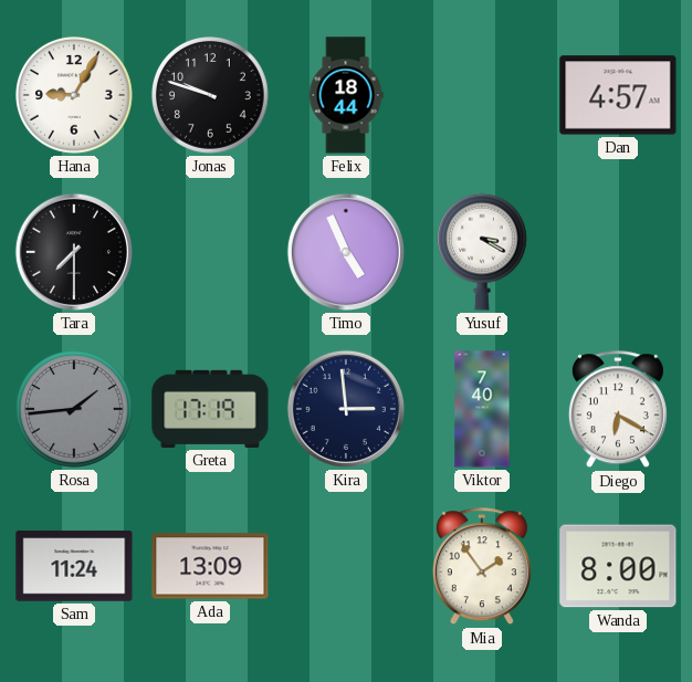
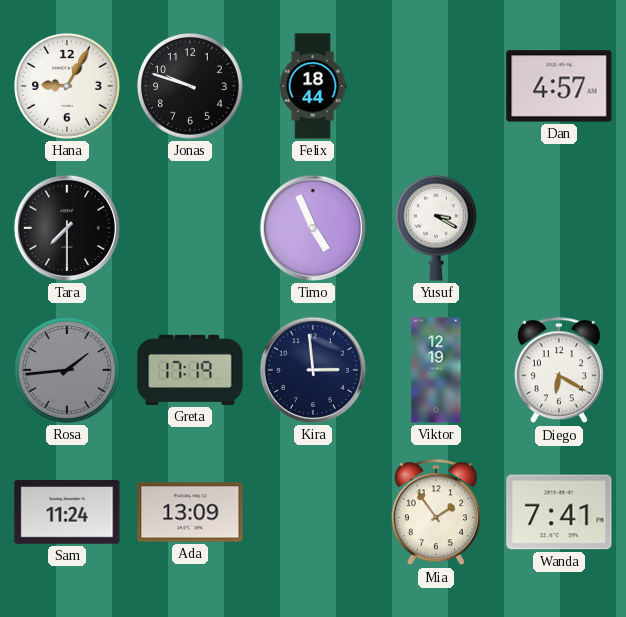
Viktor: 7:40 -> 12:19
Wanda: 8:00 -> 7:41
